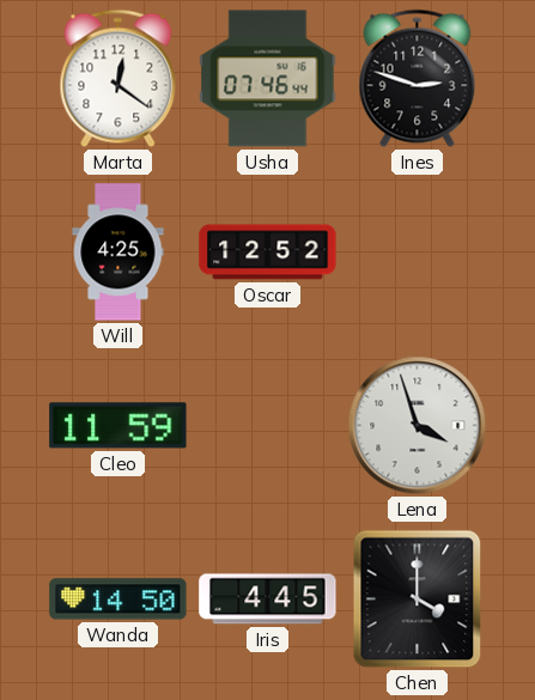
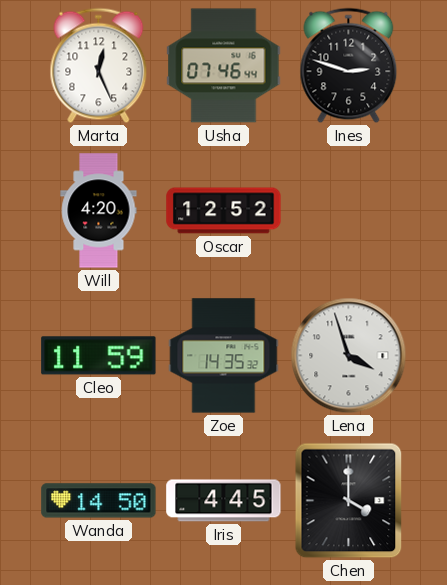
Marta: 12:21 -> 12:26
Will: 4:25 -> 4:20
Zoe: none -> 14:35
